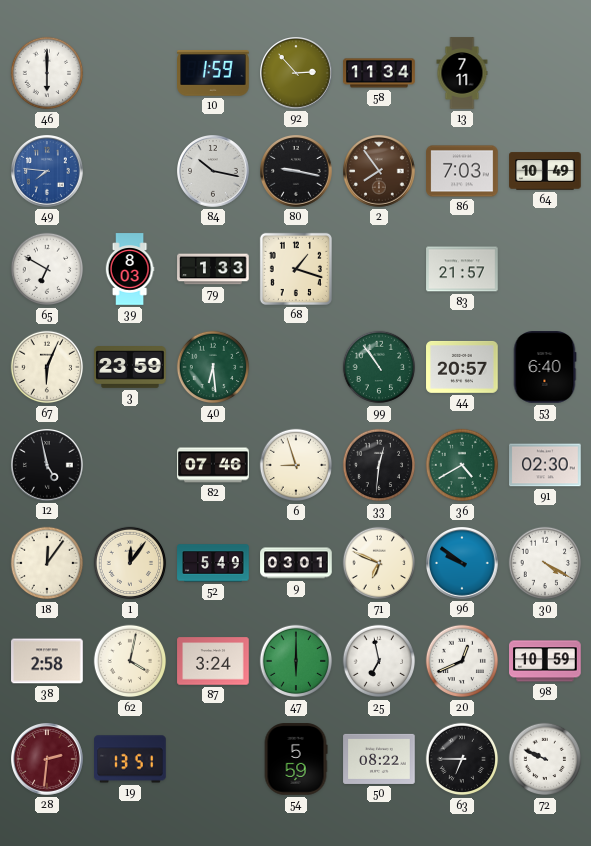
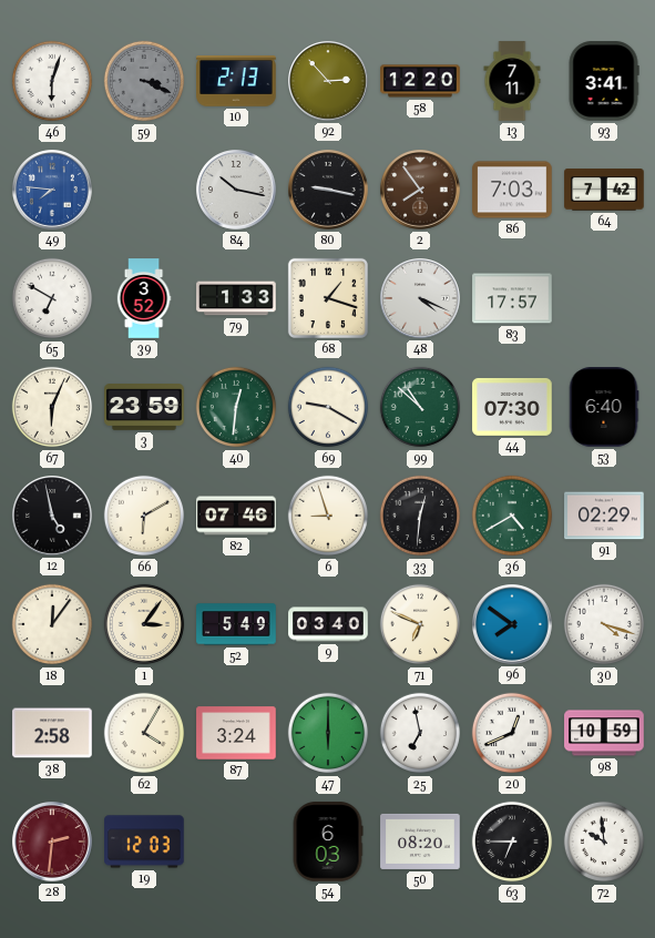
46: 6:00 -> 6:03
59: none -> 3:19
10: 1:59 -> 2:13
58: 11:34 -> 12:20
93: none -> 3:41
64: 10:49 -> 7:42
39: 8:03 -> 3:52
48: none -> 4:19
83: 21:57 -> 17:57
40: 6:29 -> 12:31
69: none -> 9:20
99: 10:54 -> 10:52
44: 20:57 -> 07:30
66: none -> 6:10
91: 02:30 -> 02:29
1: 12:06 -> 3:06
9: 03:01 -> 03:40
96: 9:51 -> 7:51
30: 4:20 -> 4:18
62: 4:02 -> 4:05
19: 13:51 -> 12:03
54: 5:59 -> 6:03
50: 08:22 -> 08:20
72: 9:49 -> 9:59
